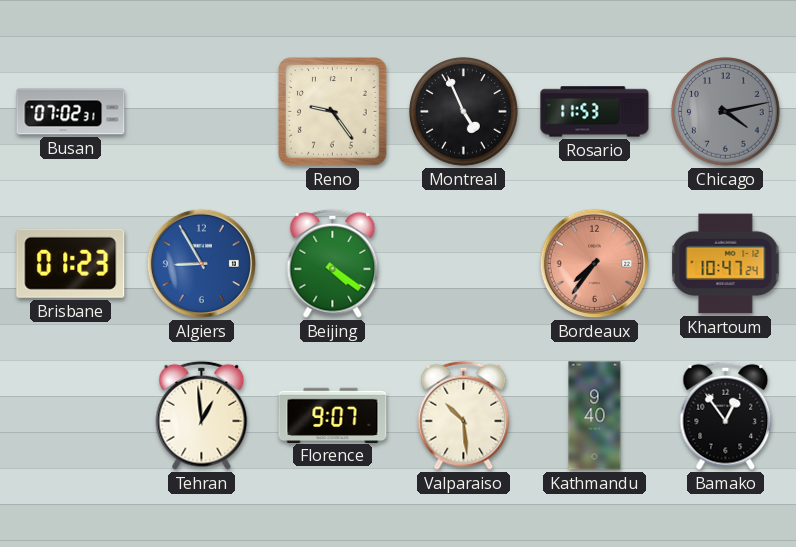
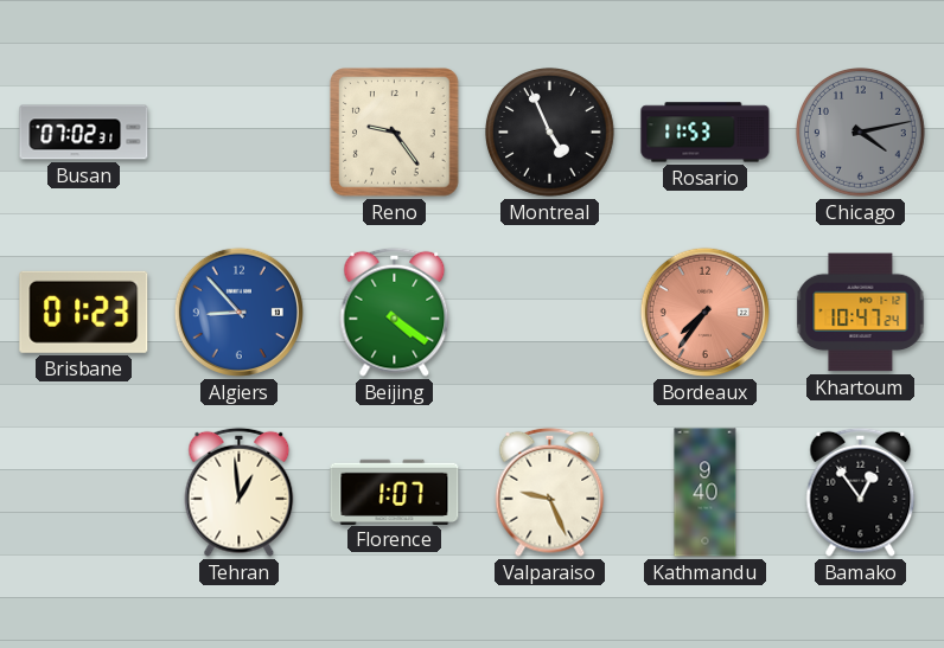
Algiers: 8:55 -> 8:53
Florence: 9:07 -> 1:07
Valparaiso: 10:29 -> 9:26
